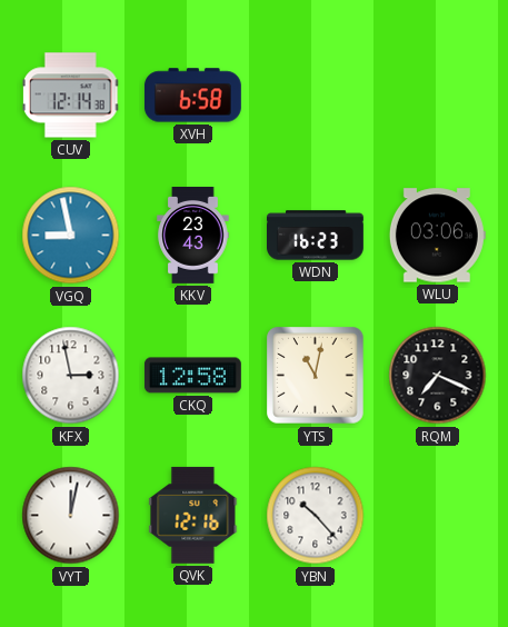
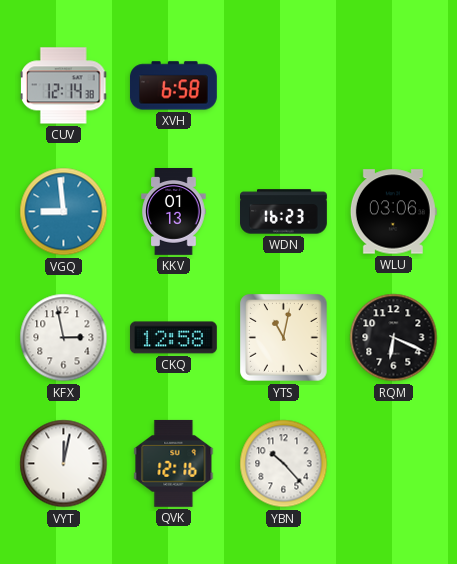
VGQ: 8:58 -> 8:59
KKV: 23:43 -> 01:13
RQM: 7:19 -> 6:19
